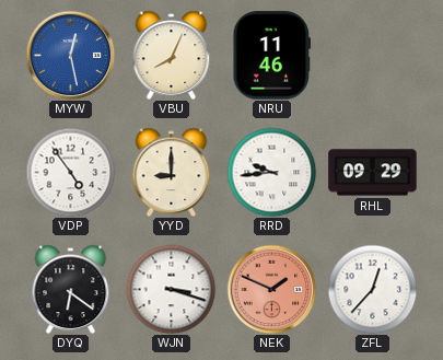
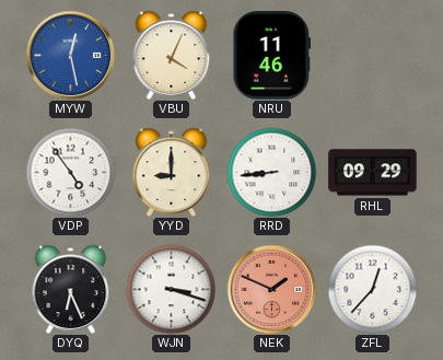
VBU: 8:04 -> 4:04
RRD: 9:44 -> 8:44
DYQ: 6:21 -> 6:26
